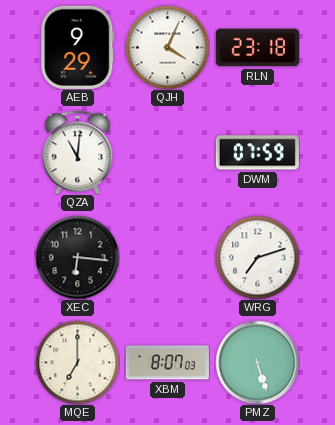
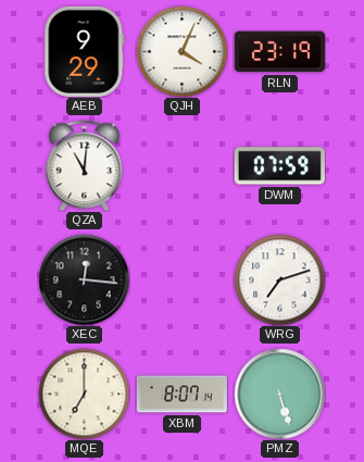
RLN: 23:18 -> 23:19
XEC: 6:16 -> 12:16
XBM: 8:07:03 -> 8:07:14
